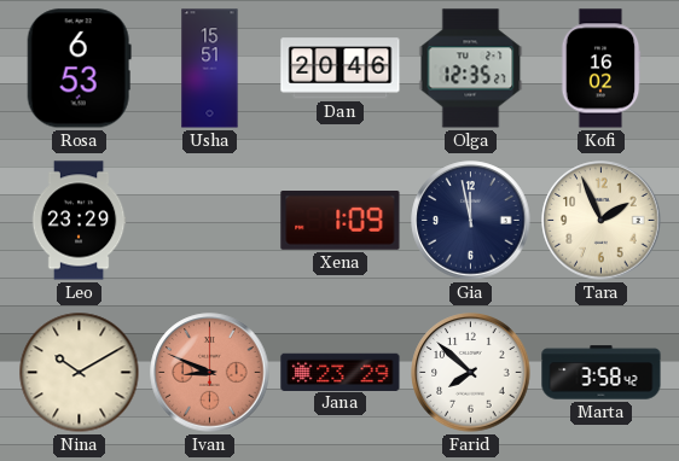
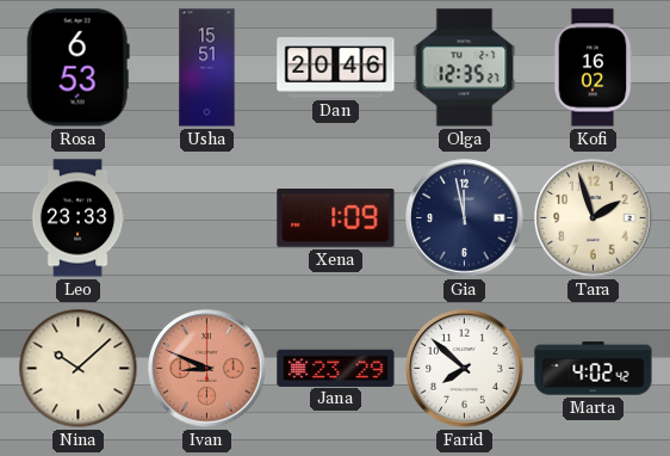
Leo: 23:29 -> 23:33
Tara: 1:56 -> 1:57
Nina: 10:10 -> 10:08
Marta: 3:58 -> 4:02
